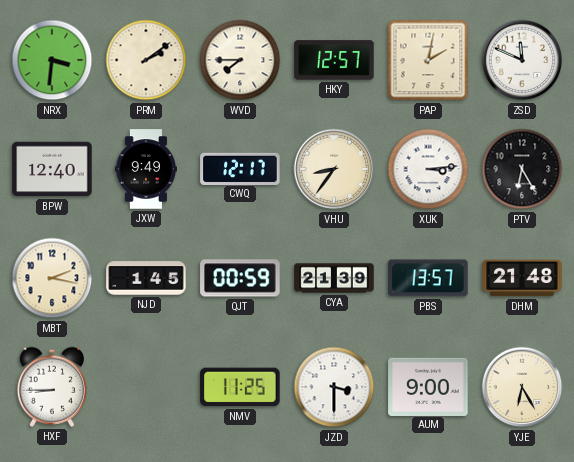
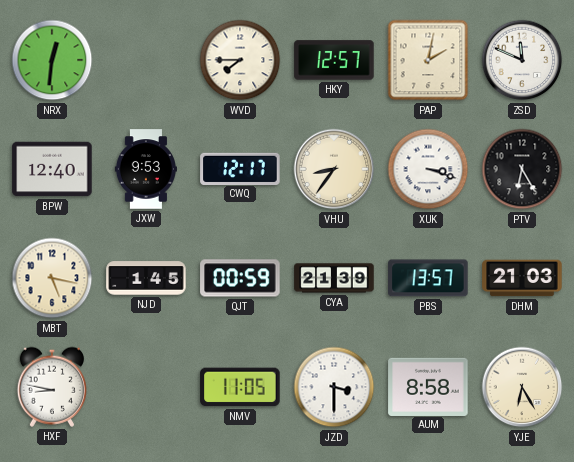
NRX: 3:31 -> 12:31
PRM: 2:09 -> none
JXW: 9:49 -> 9:53
XUK: 3:14 -> 3:18
MBT: 2:17 -> 5:17
DHM: 21:48 -> 21:03
HXF: 8:45 -> 8:47
NMV: 11:25 -> 11:05
AUM: 9:00 -> 8:58
